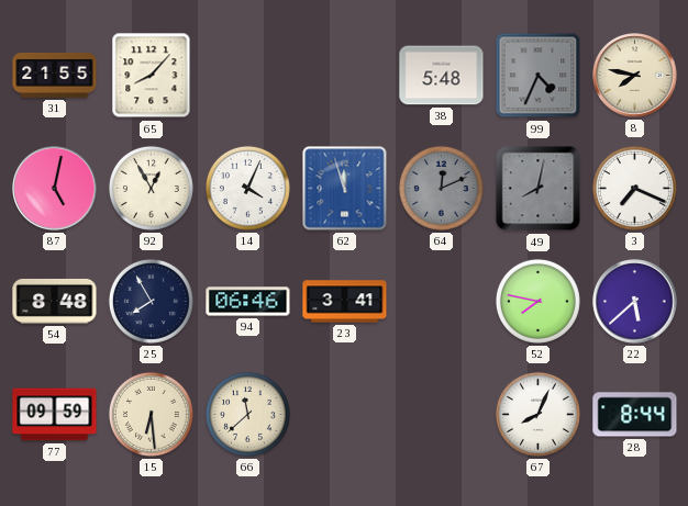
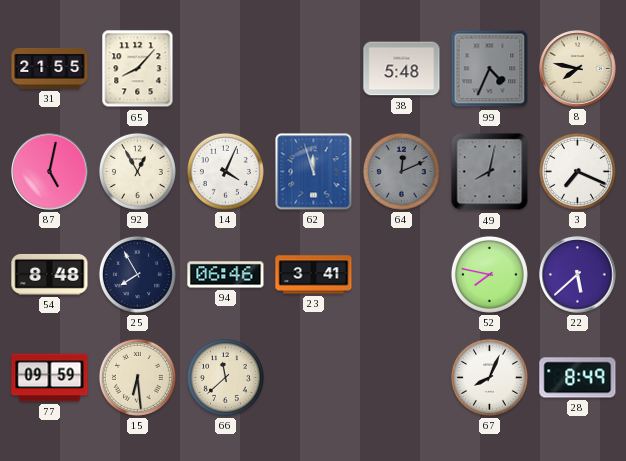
28: 8:44 -> 8:49
